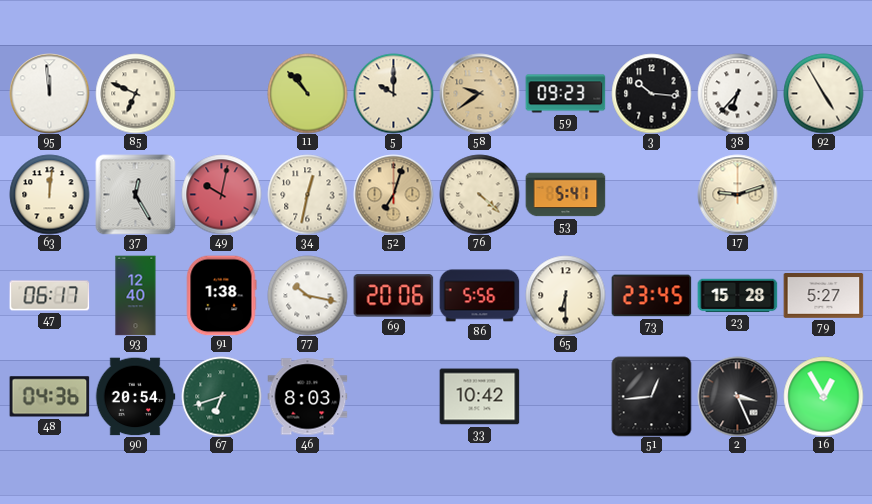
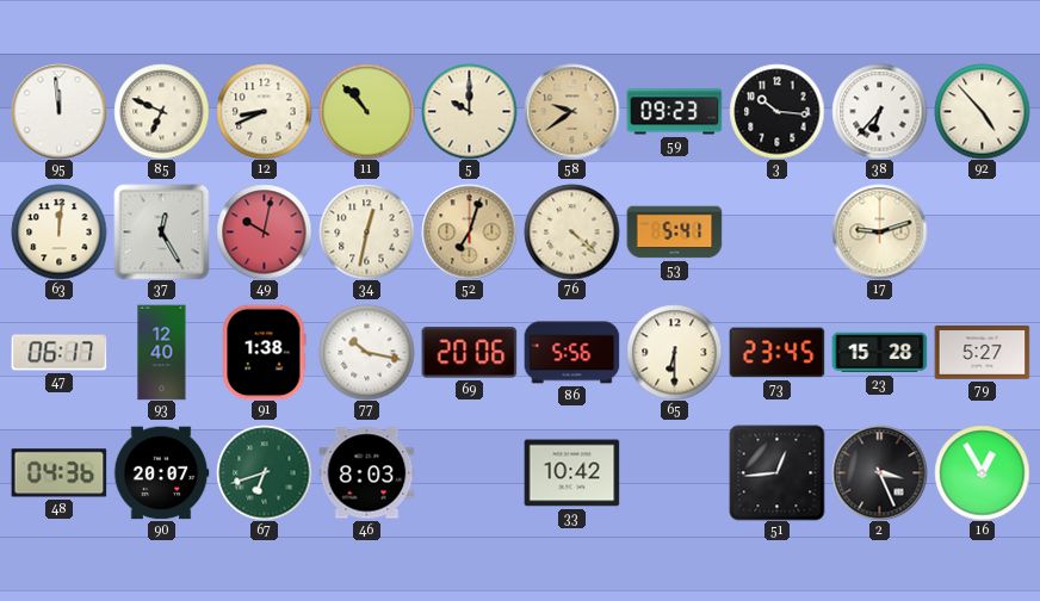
12: none -> 8:41
92: 4:55 -> 4:53
90: 20:54 -> 20:07
